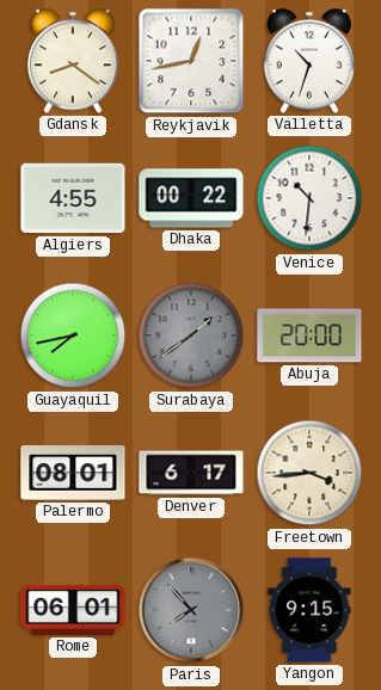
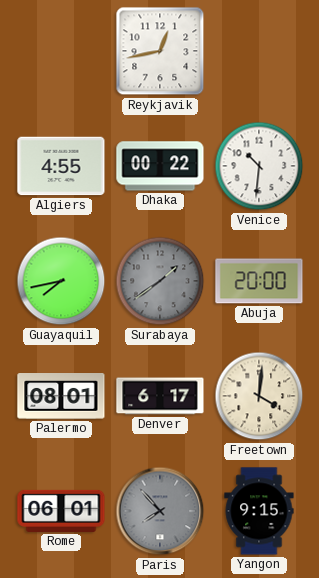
Gdansk: 8:21 -> none
Valletta: 10:33 -> none
Freetown: 3:44 -> 4:01
